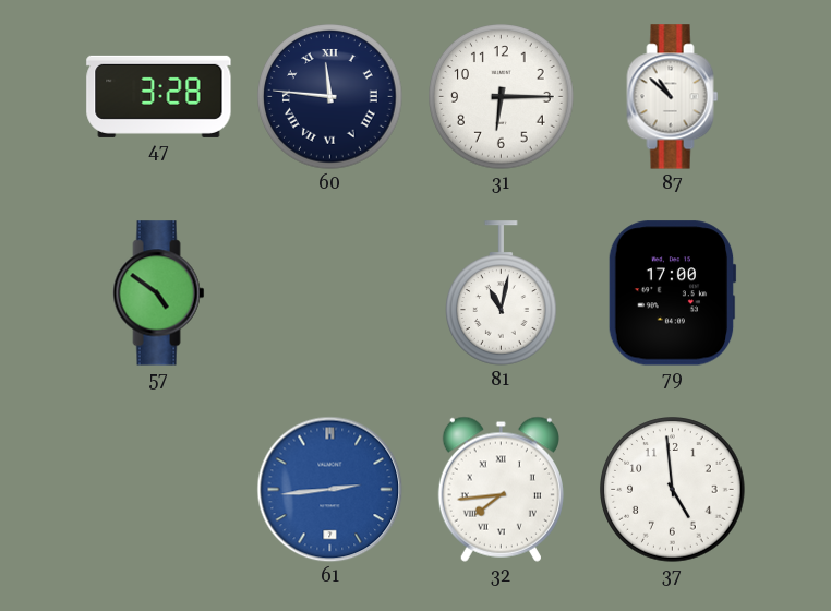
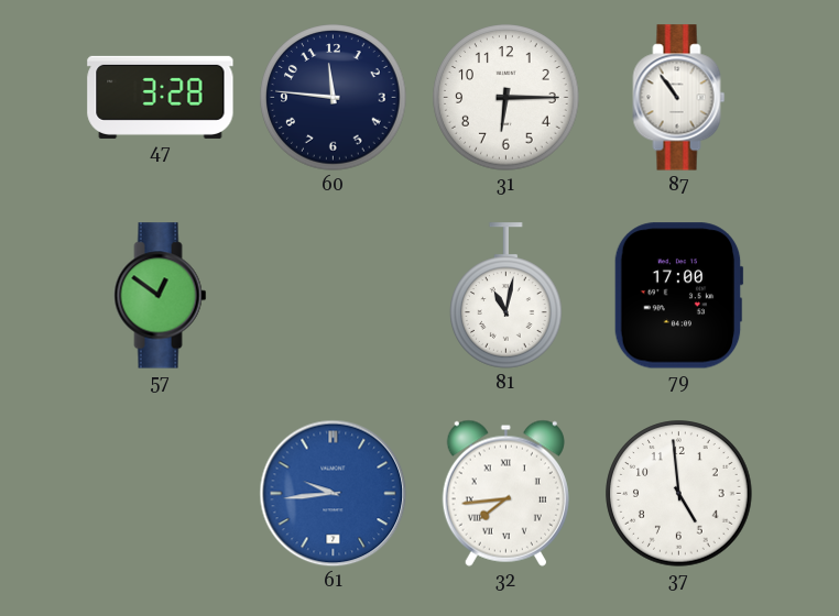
60 numerals: Roman -> Arabic
87: 10:52 -> 10:54
57: 4:51 -> 12:51
61: 2:44 -> 9:44
